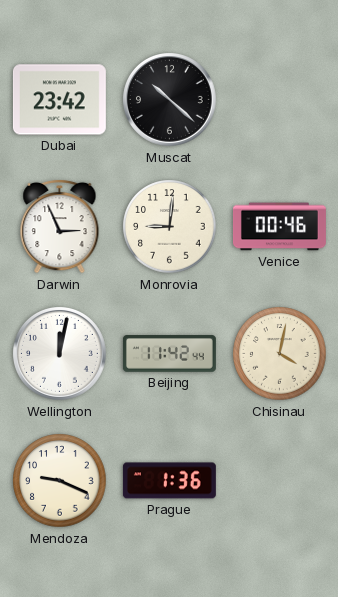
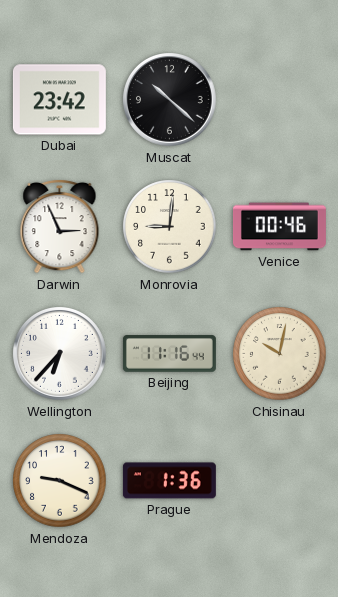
Wellington: 12:02 -> 6:37
Beijing: 11:42 -> 11:16
Chisinau: 4:02 -> 10:02
